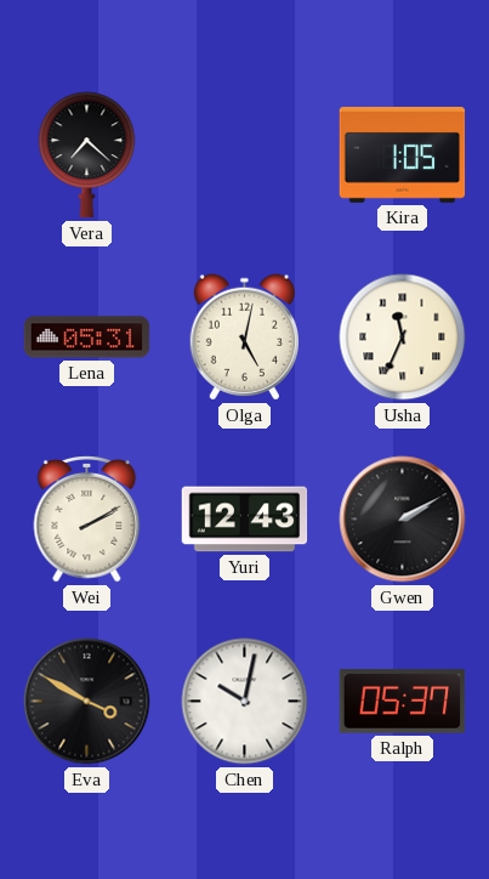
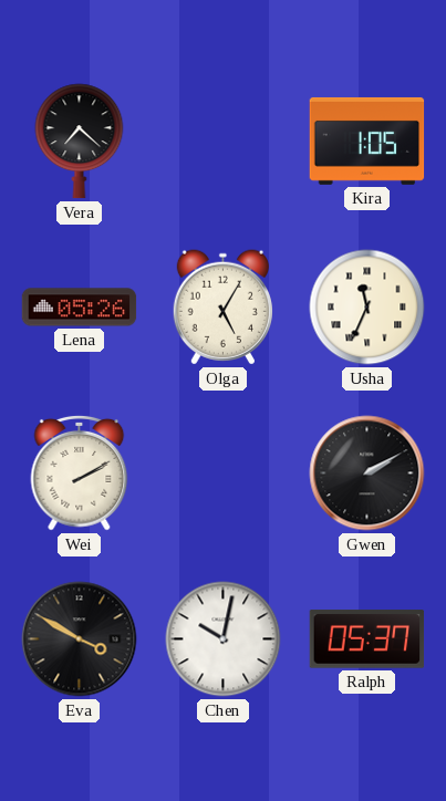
Lena: 05:31 -> 05:26
Olga: 5:02 -> 5:05
Yuri: 12:43 -> none
